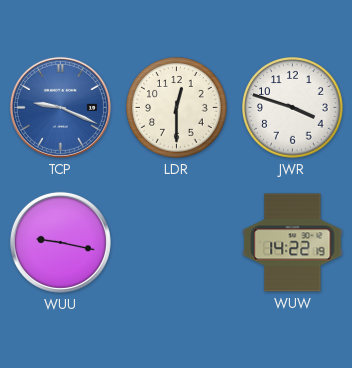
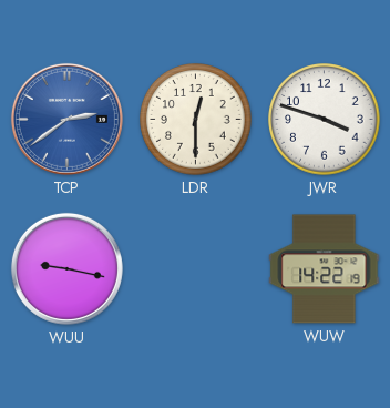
TCP: 9:19 -> 2:39
